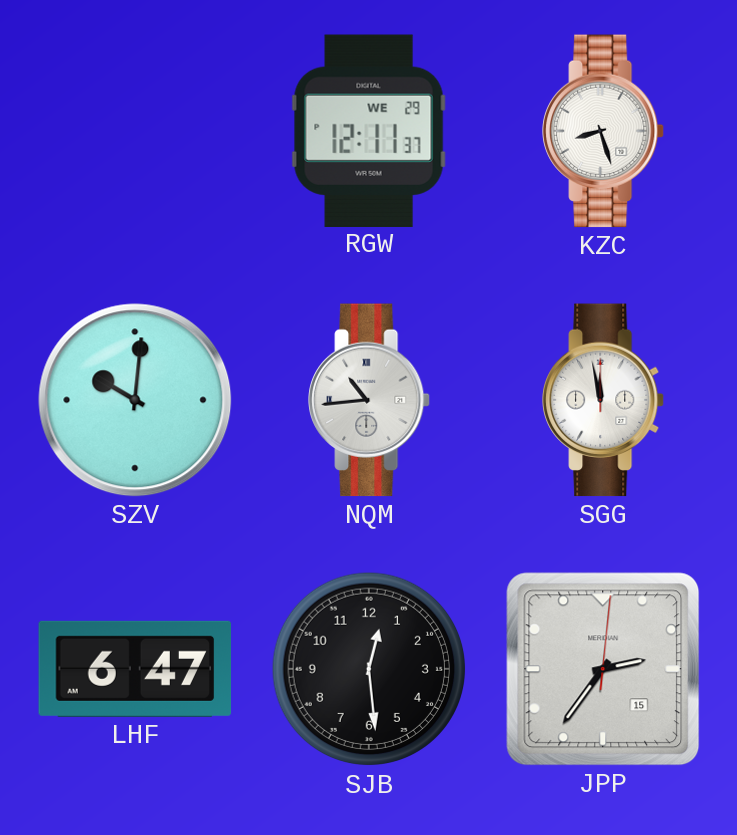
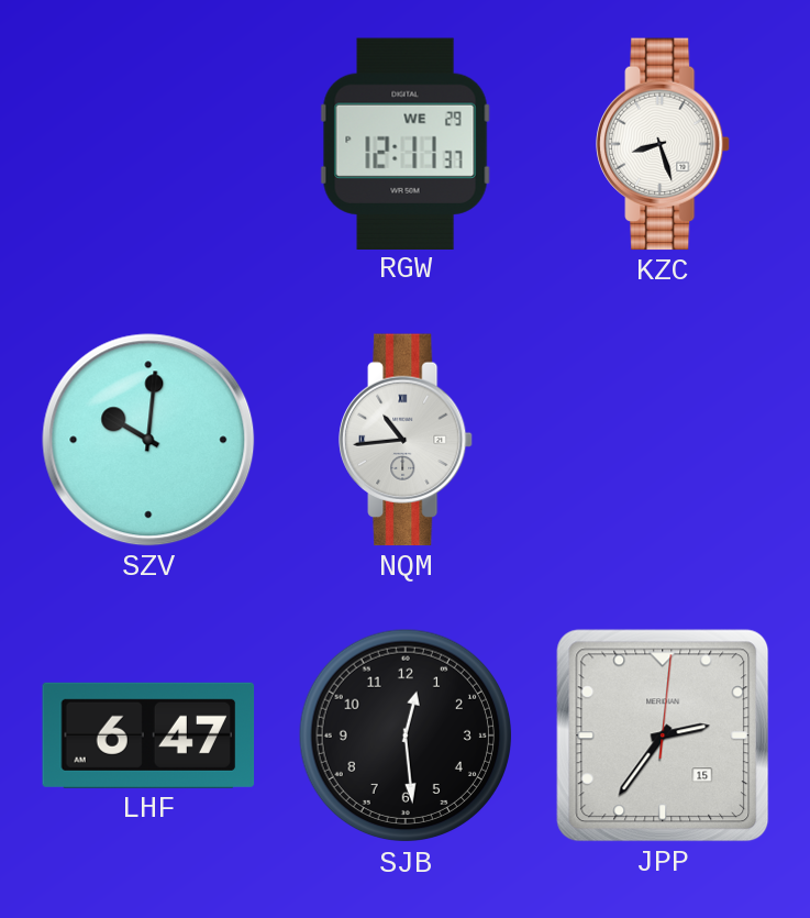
SGG: 11:58 -> none
